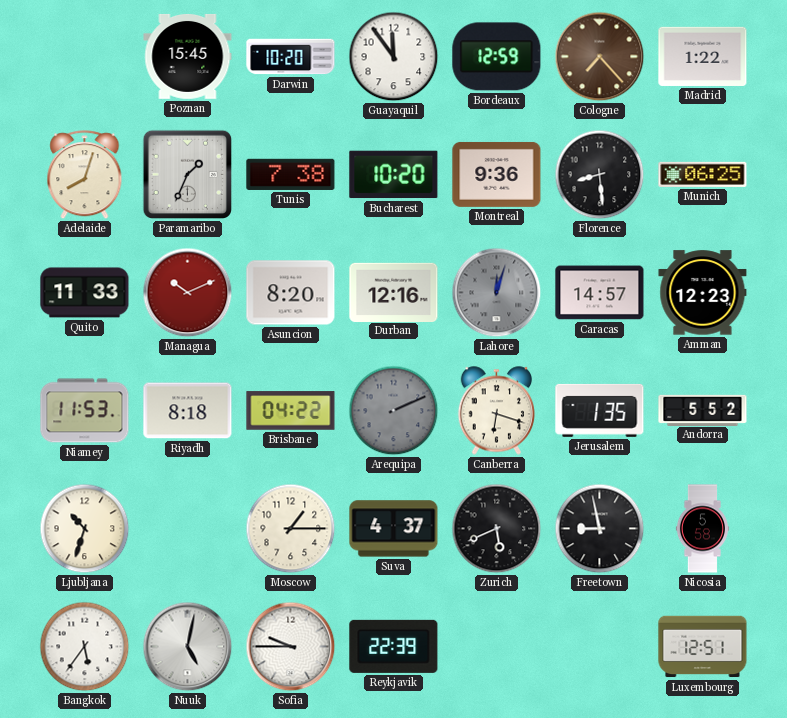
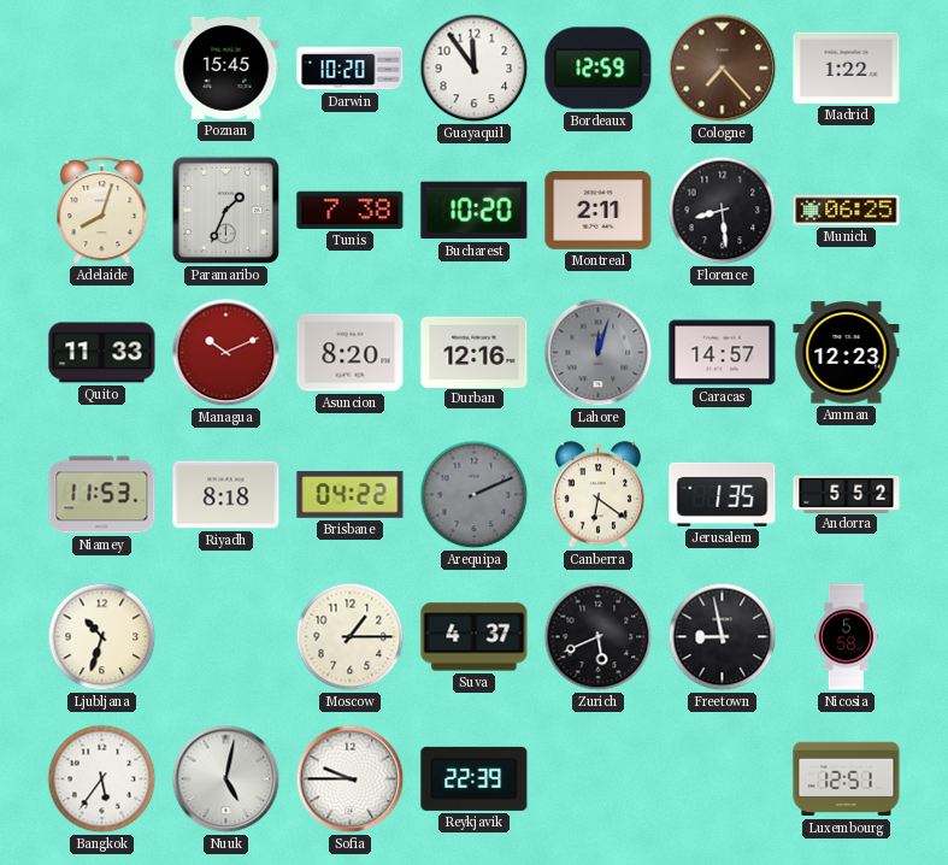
Montreal: 9:36 -> 2:11
Canberra: 6:18 -> 6:21
